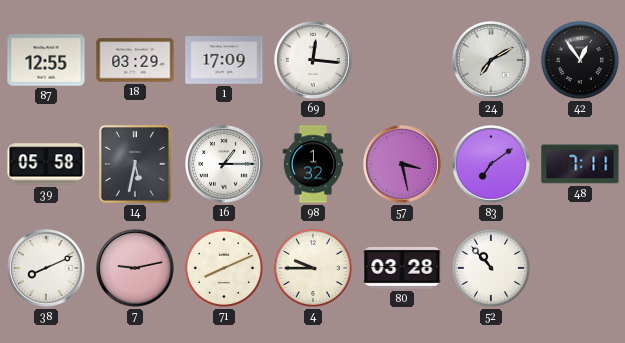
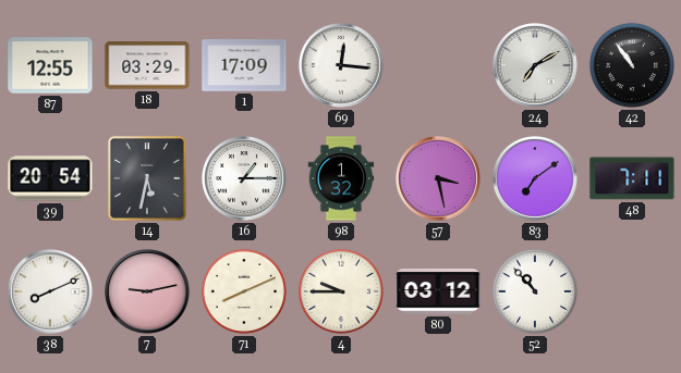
42: 12:54 -> 10:54
39: 05:58 -> 20:54
80: 03:28 -> 03:12
